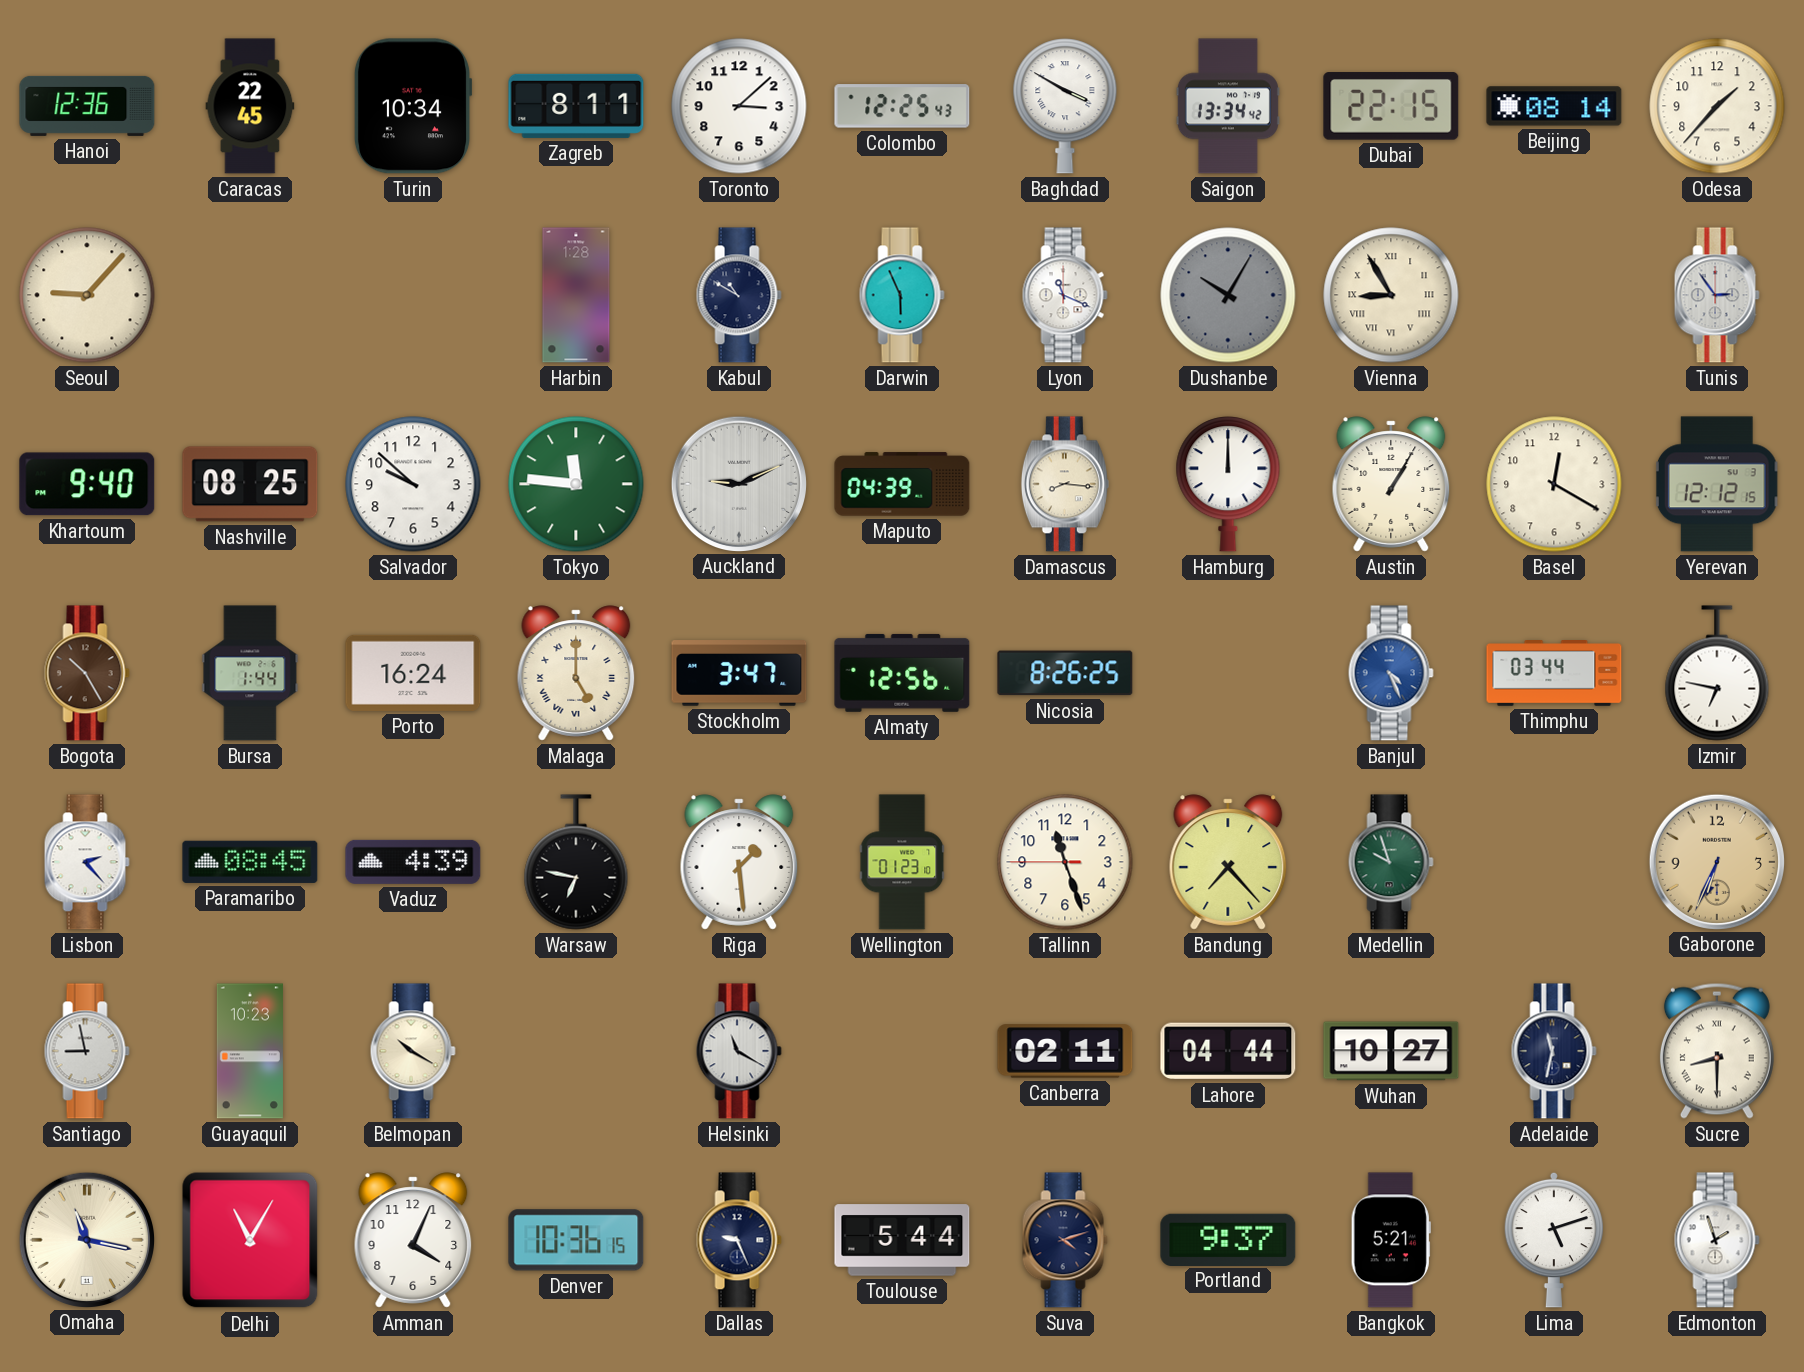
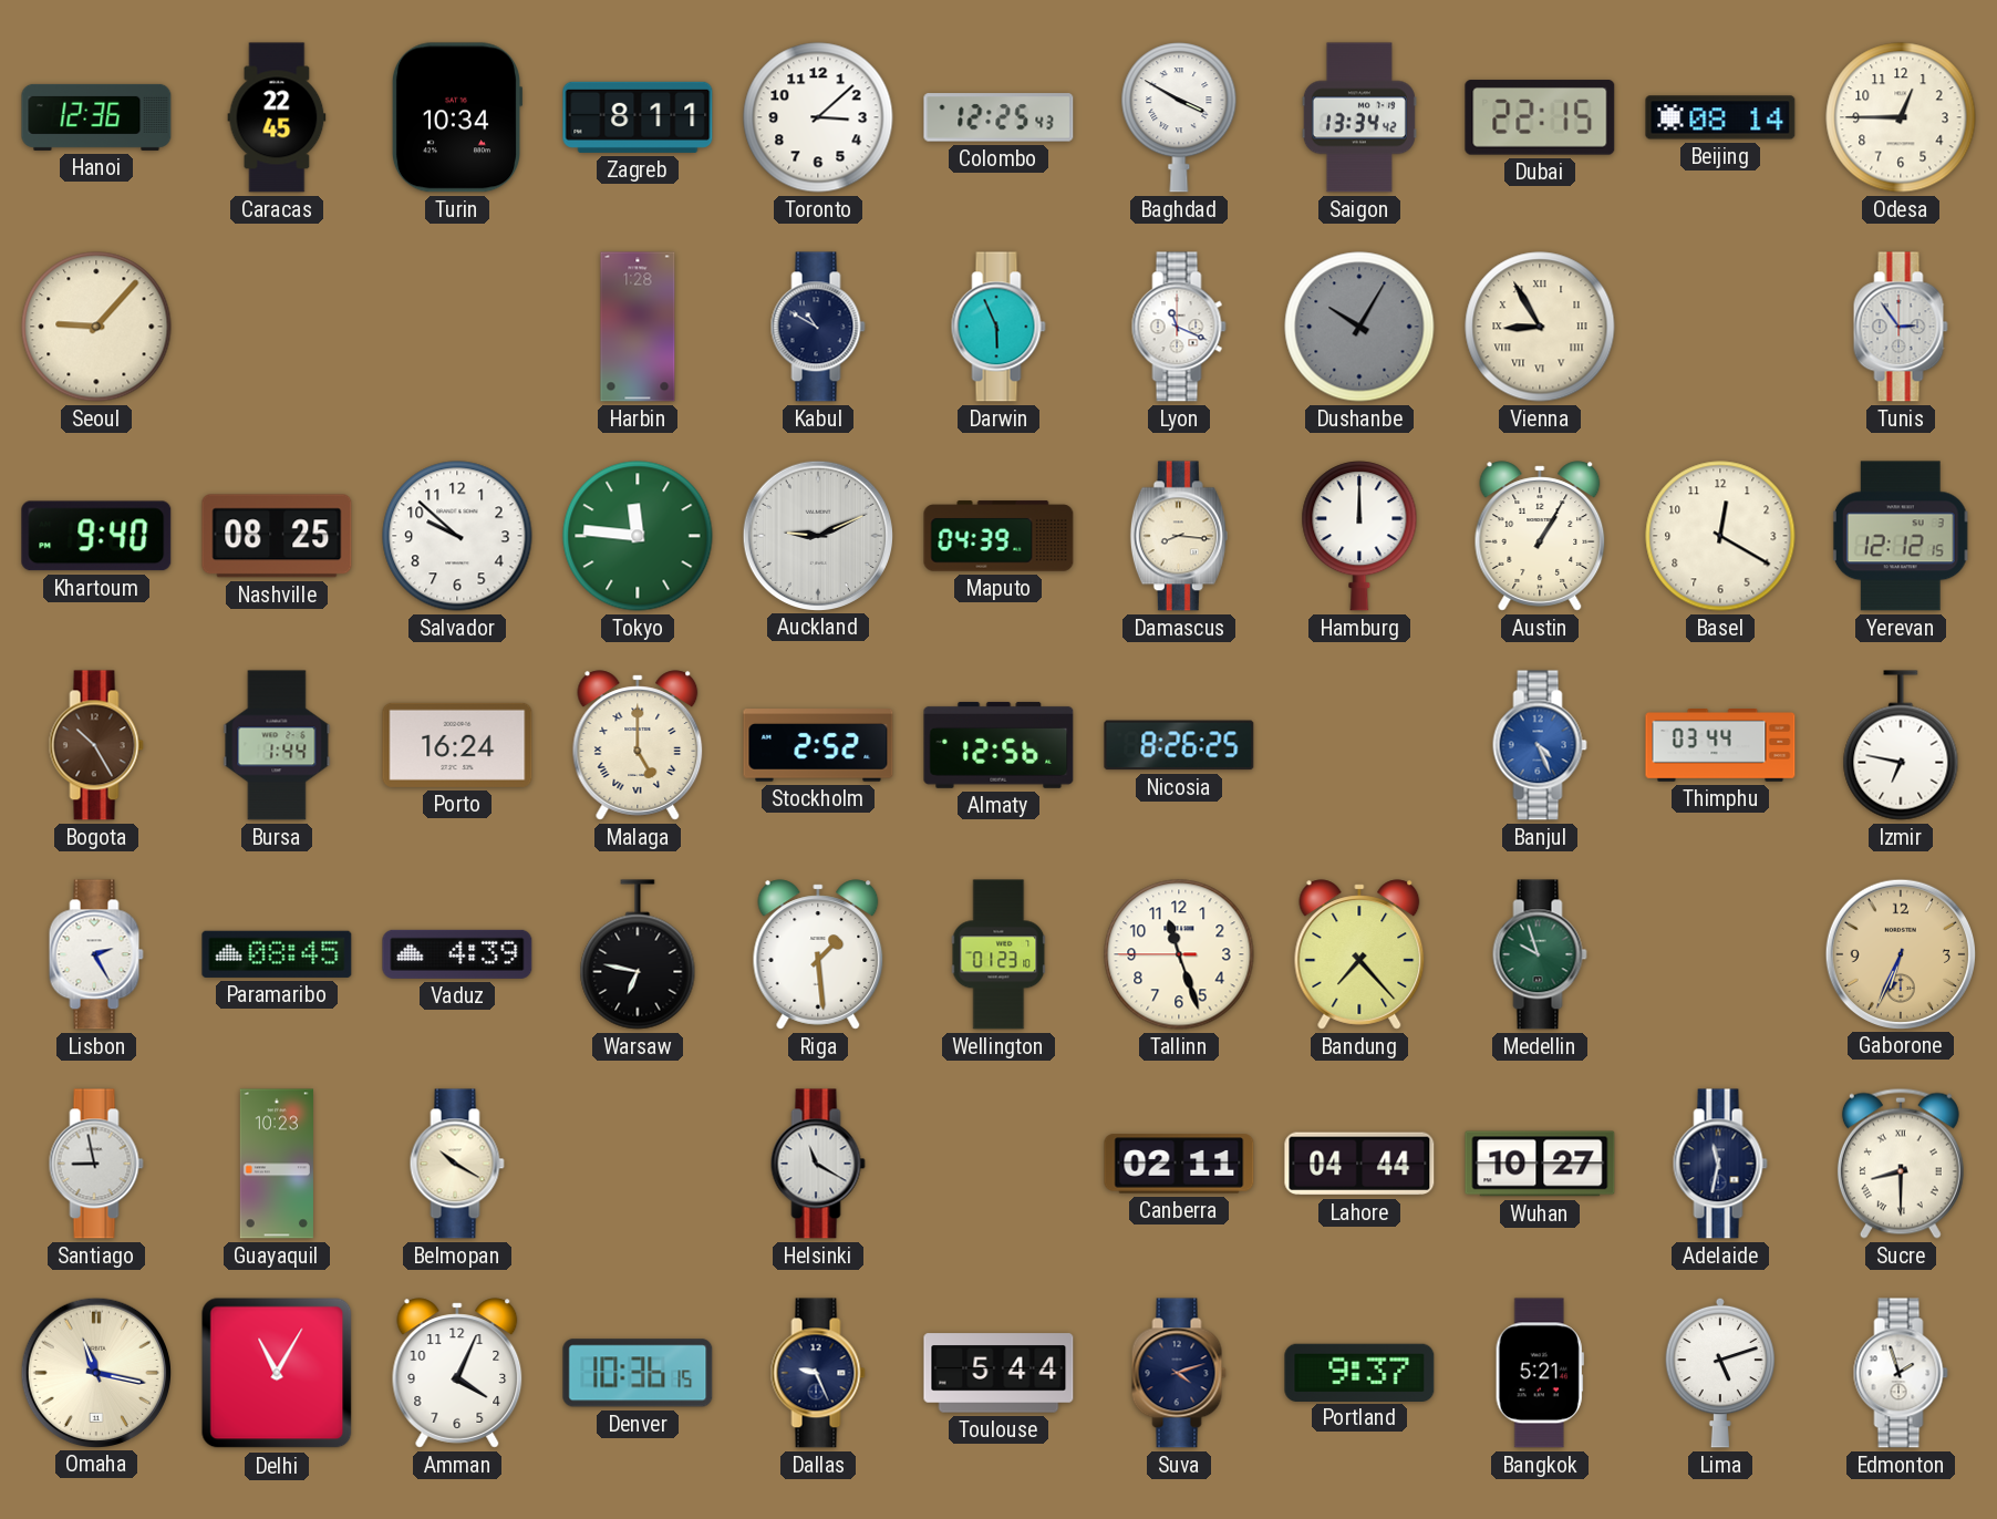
Odesa: 1:37 -> 12:45
Stockholm: 3:47 -> 2:52
Lisbon: 2:23 -> 2:25
